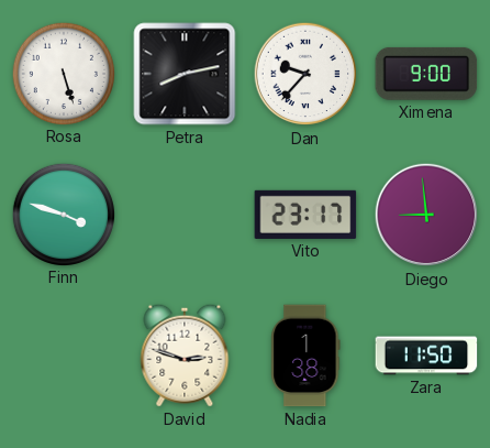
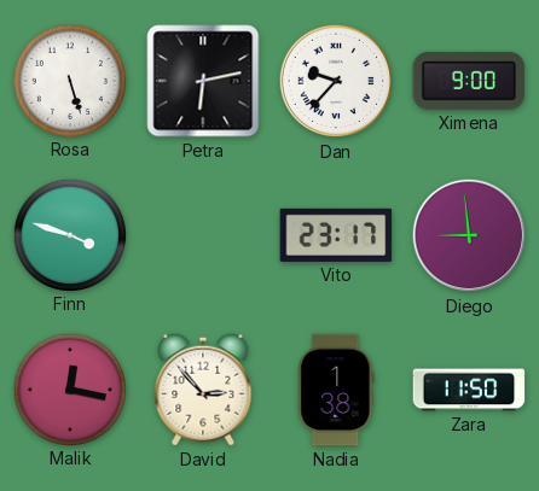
Petra: 8:13 -> 6:13
Malik: none -> 12:17
David: 2:48 -> 2:53
